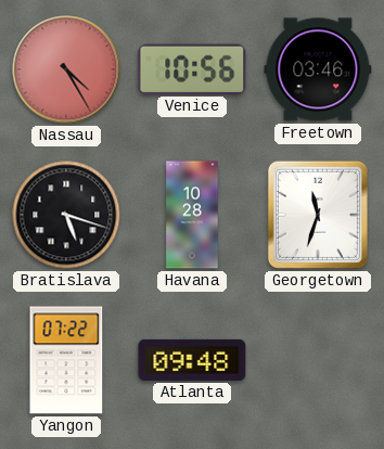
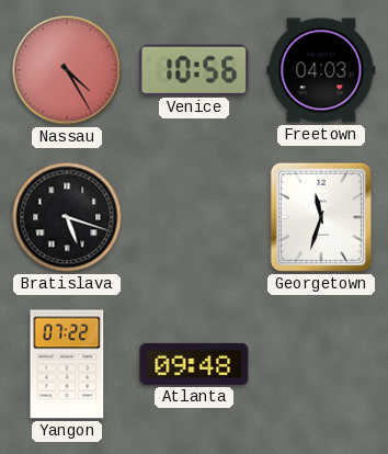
Freetown: 03:46 -> 04:03
Havana: 10:28 -> none
